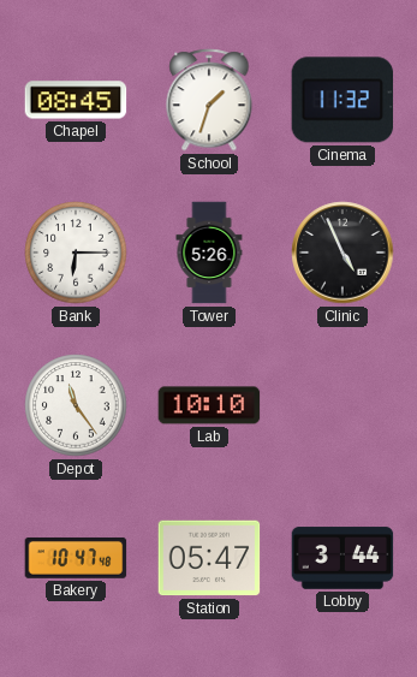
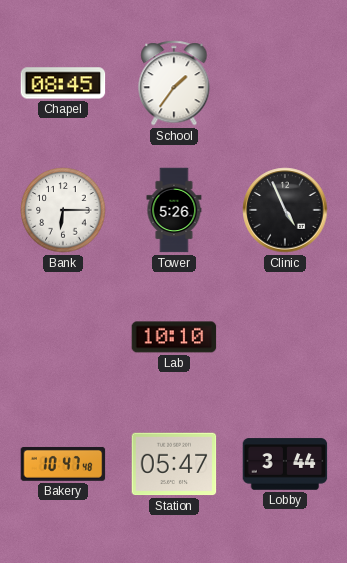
School: 1:33 -> 1:36
Cinema: 11:32 -> none
Depot: 11:24 -> none
